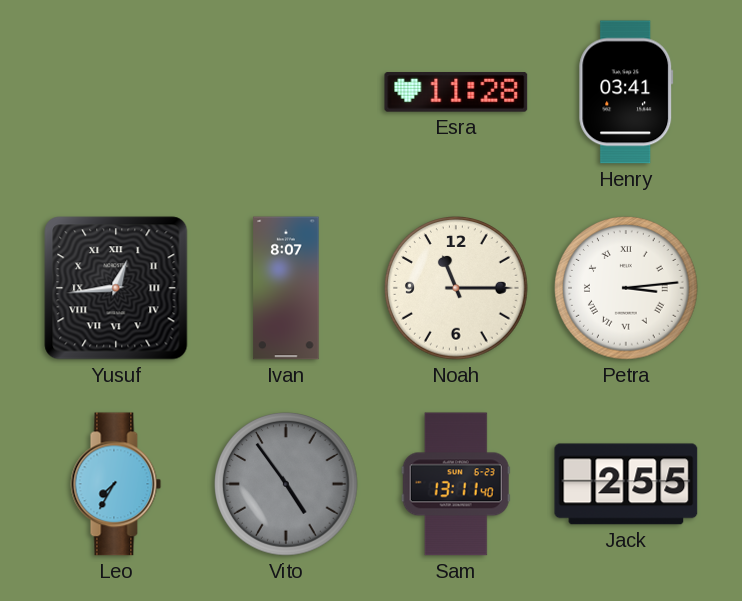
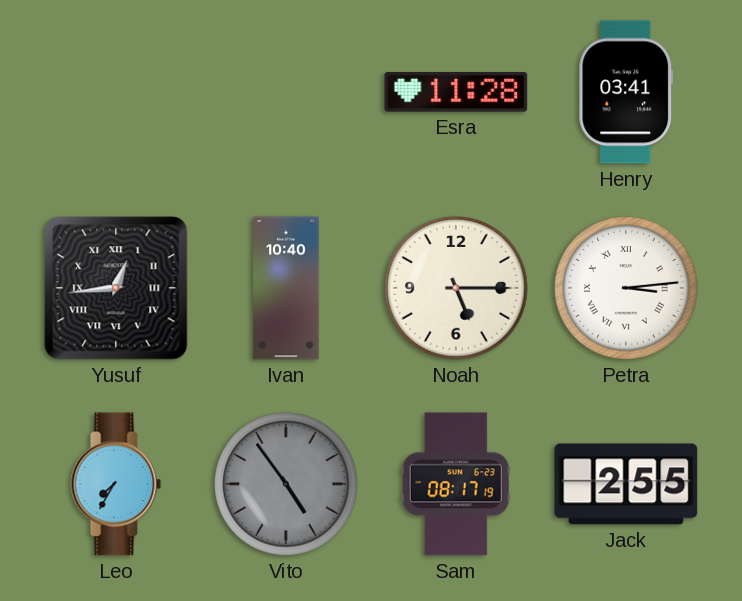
Ivan: 8:07 -> 10:40
Noah: 11:15 -> 5:15
Sam: 13:11 -> 08:17
